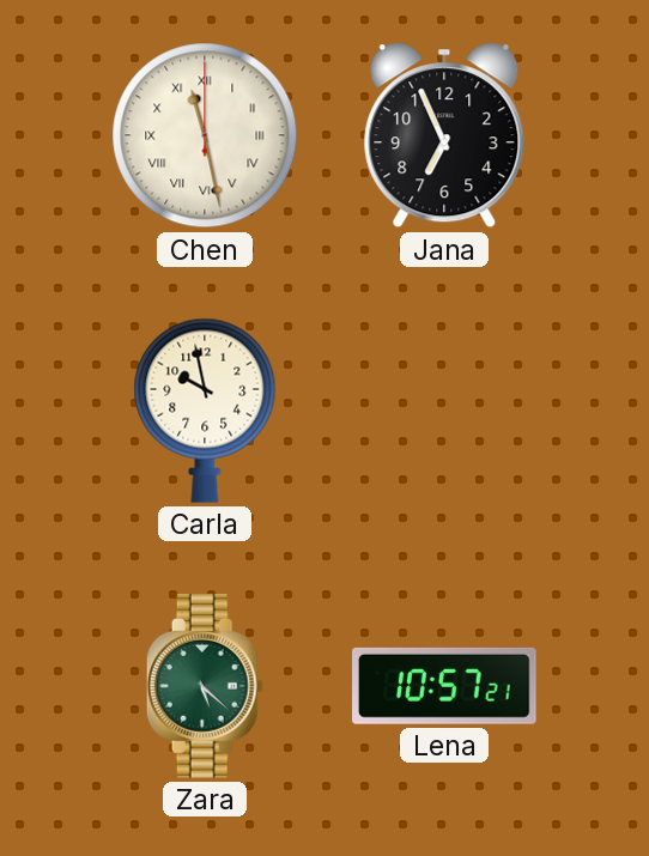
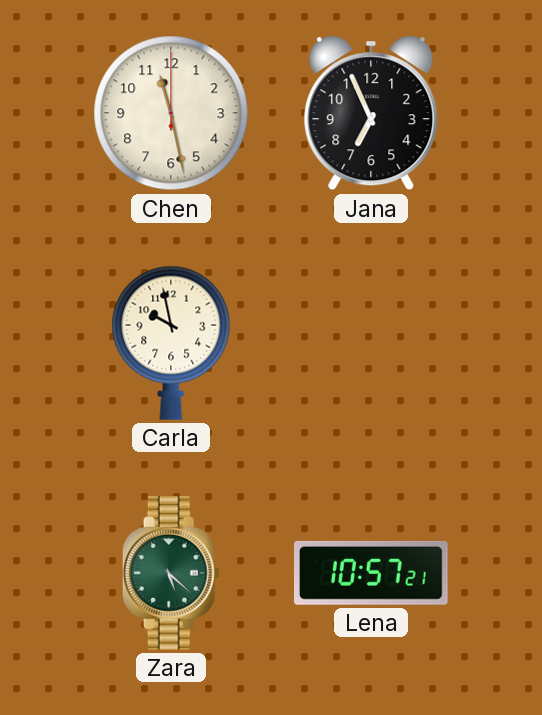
Chen numerals: Roman -> Arabic
